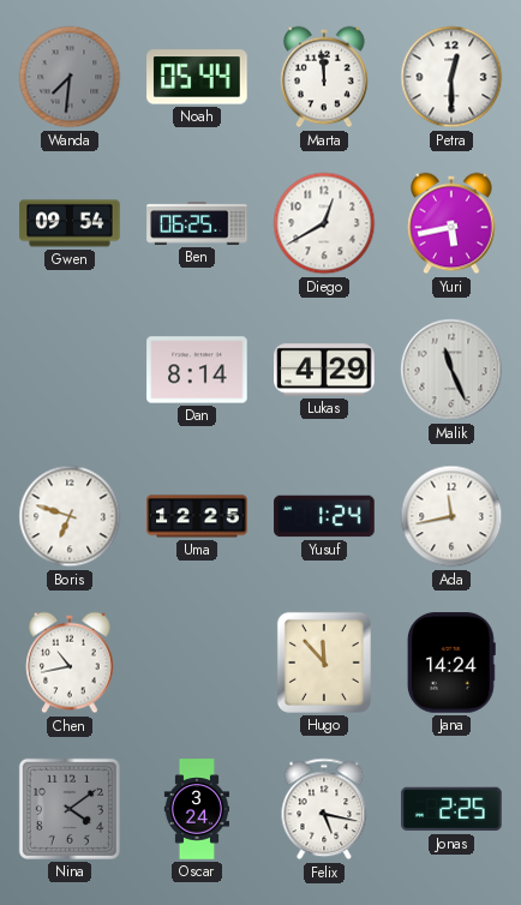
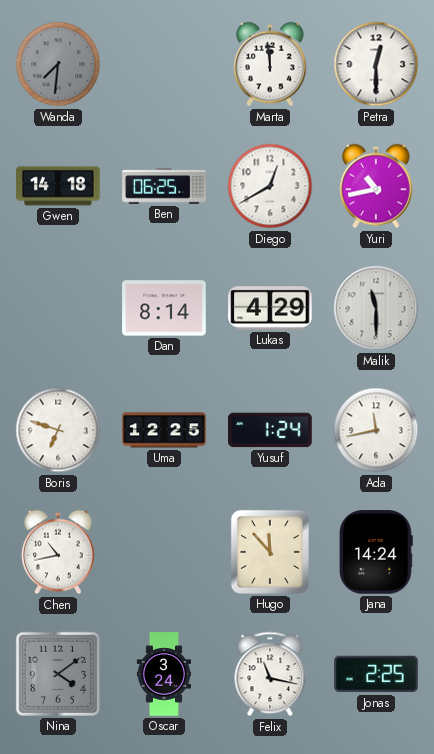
Noah: 05:44 -> none
Gwen: 09:54 -> 14:18
Yuri: 5:43 -> 10:43
Malik: 11:26 -> 11:30
Felix: 5:17 -> 11:17
